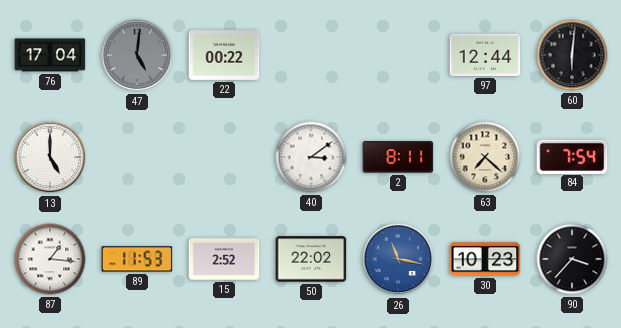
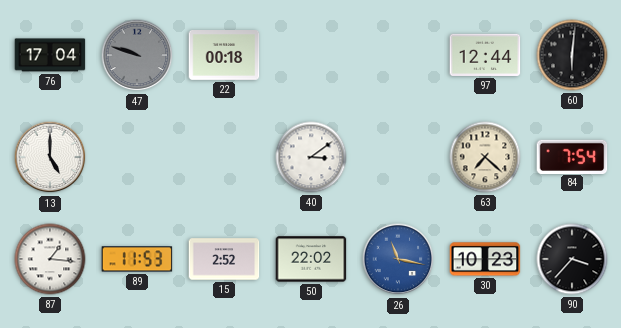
47: 5:01 -> 9:48
22: 00:22 -> 00:18
2: 8:11 -> none
